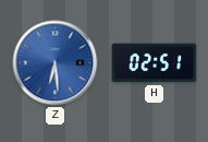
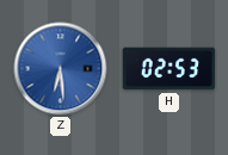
H: 02:51 -> 02:53
